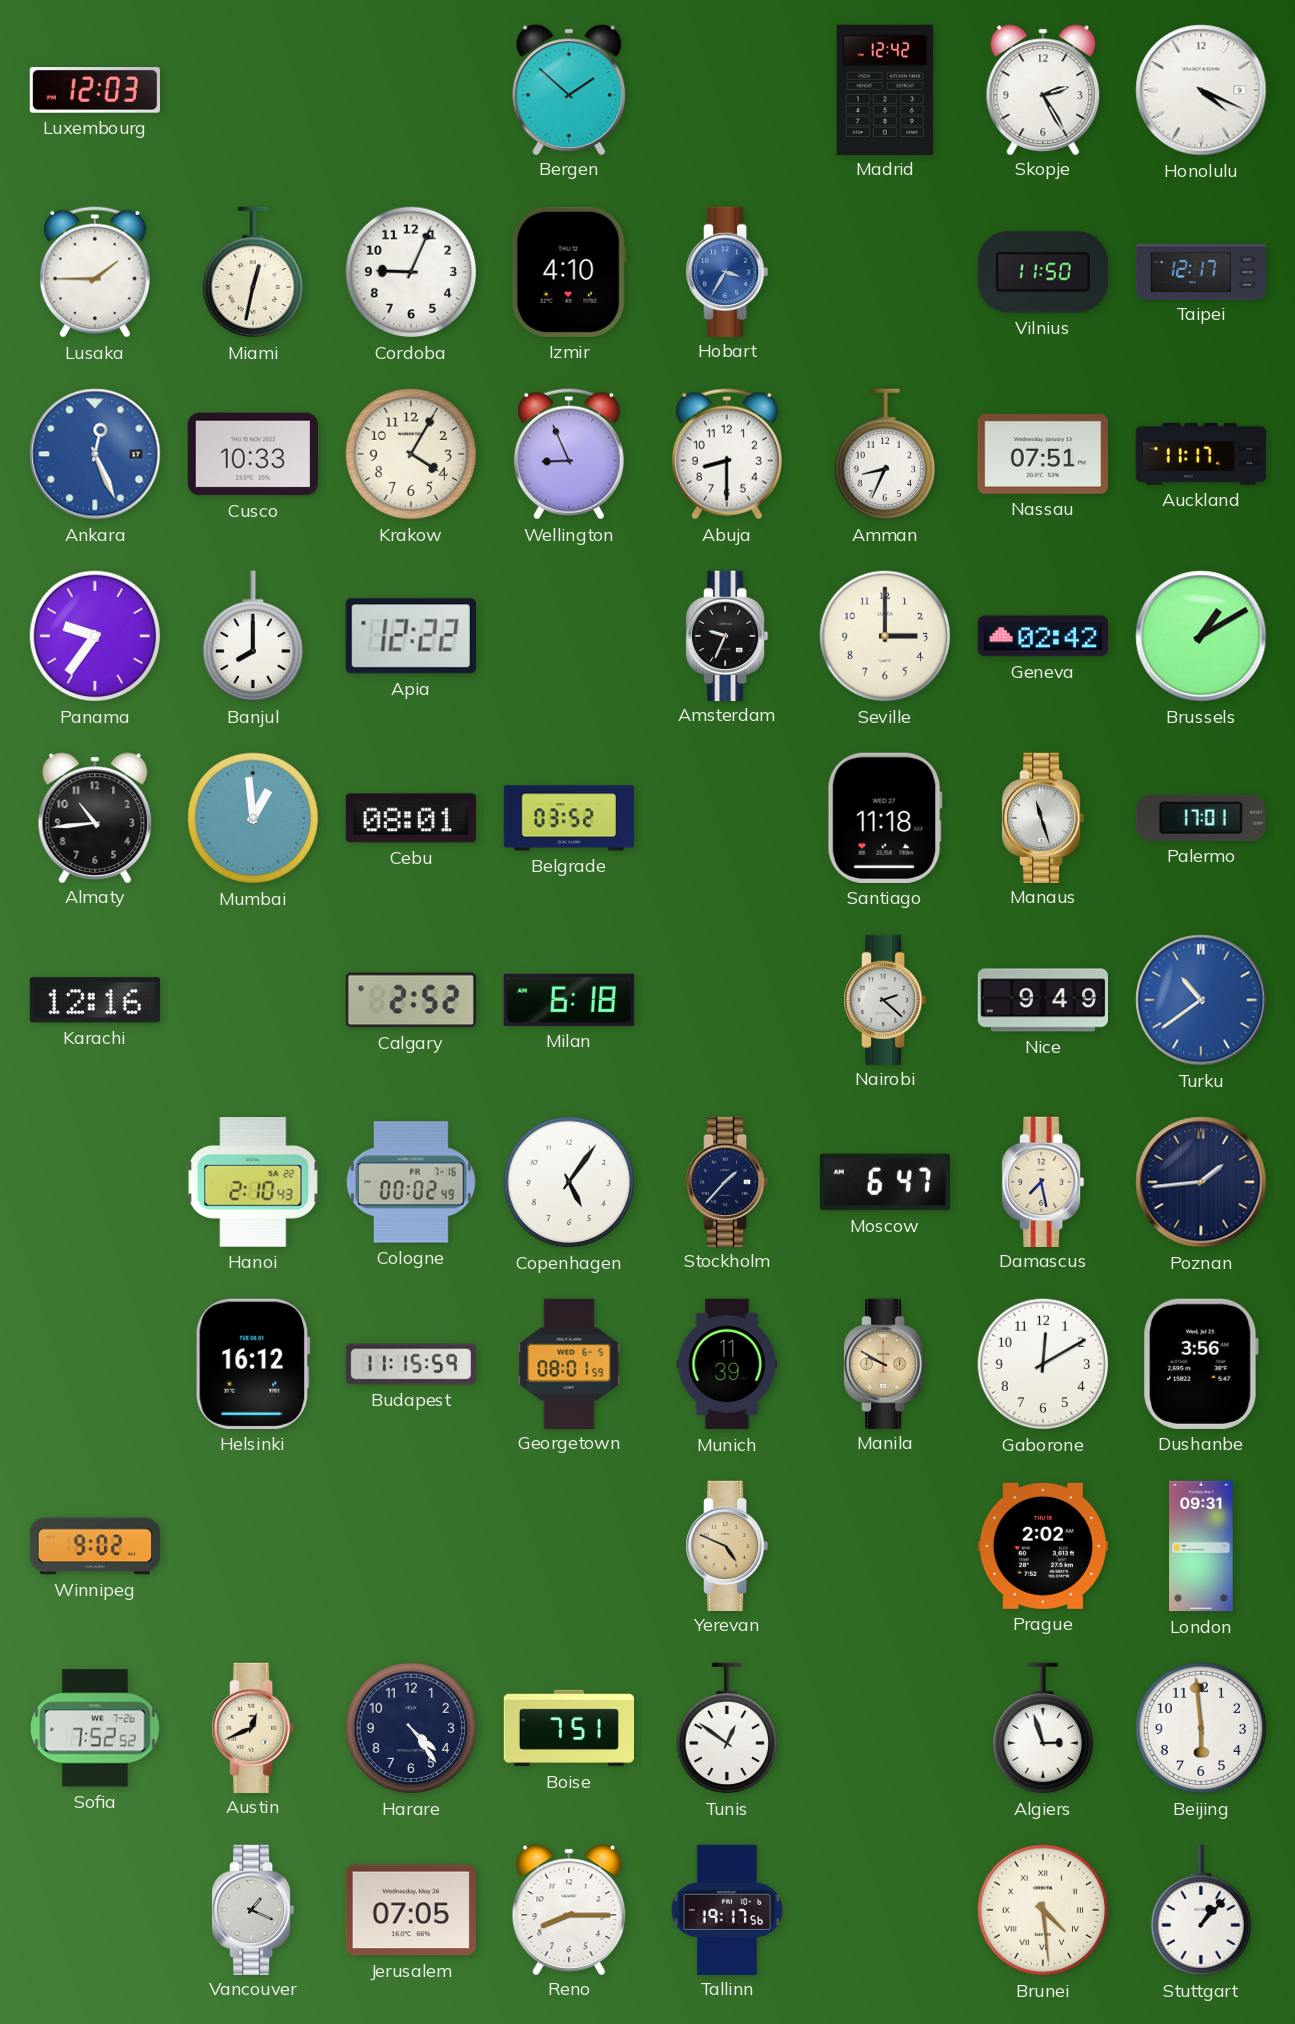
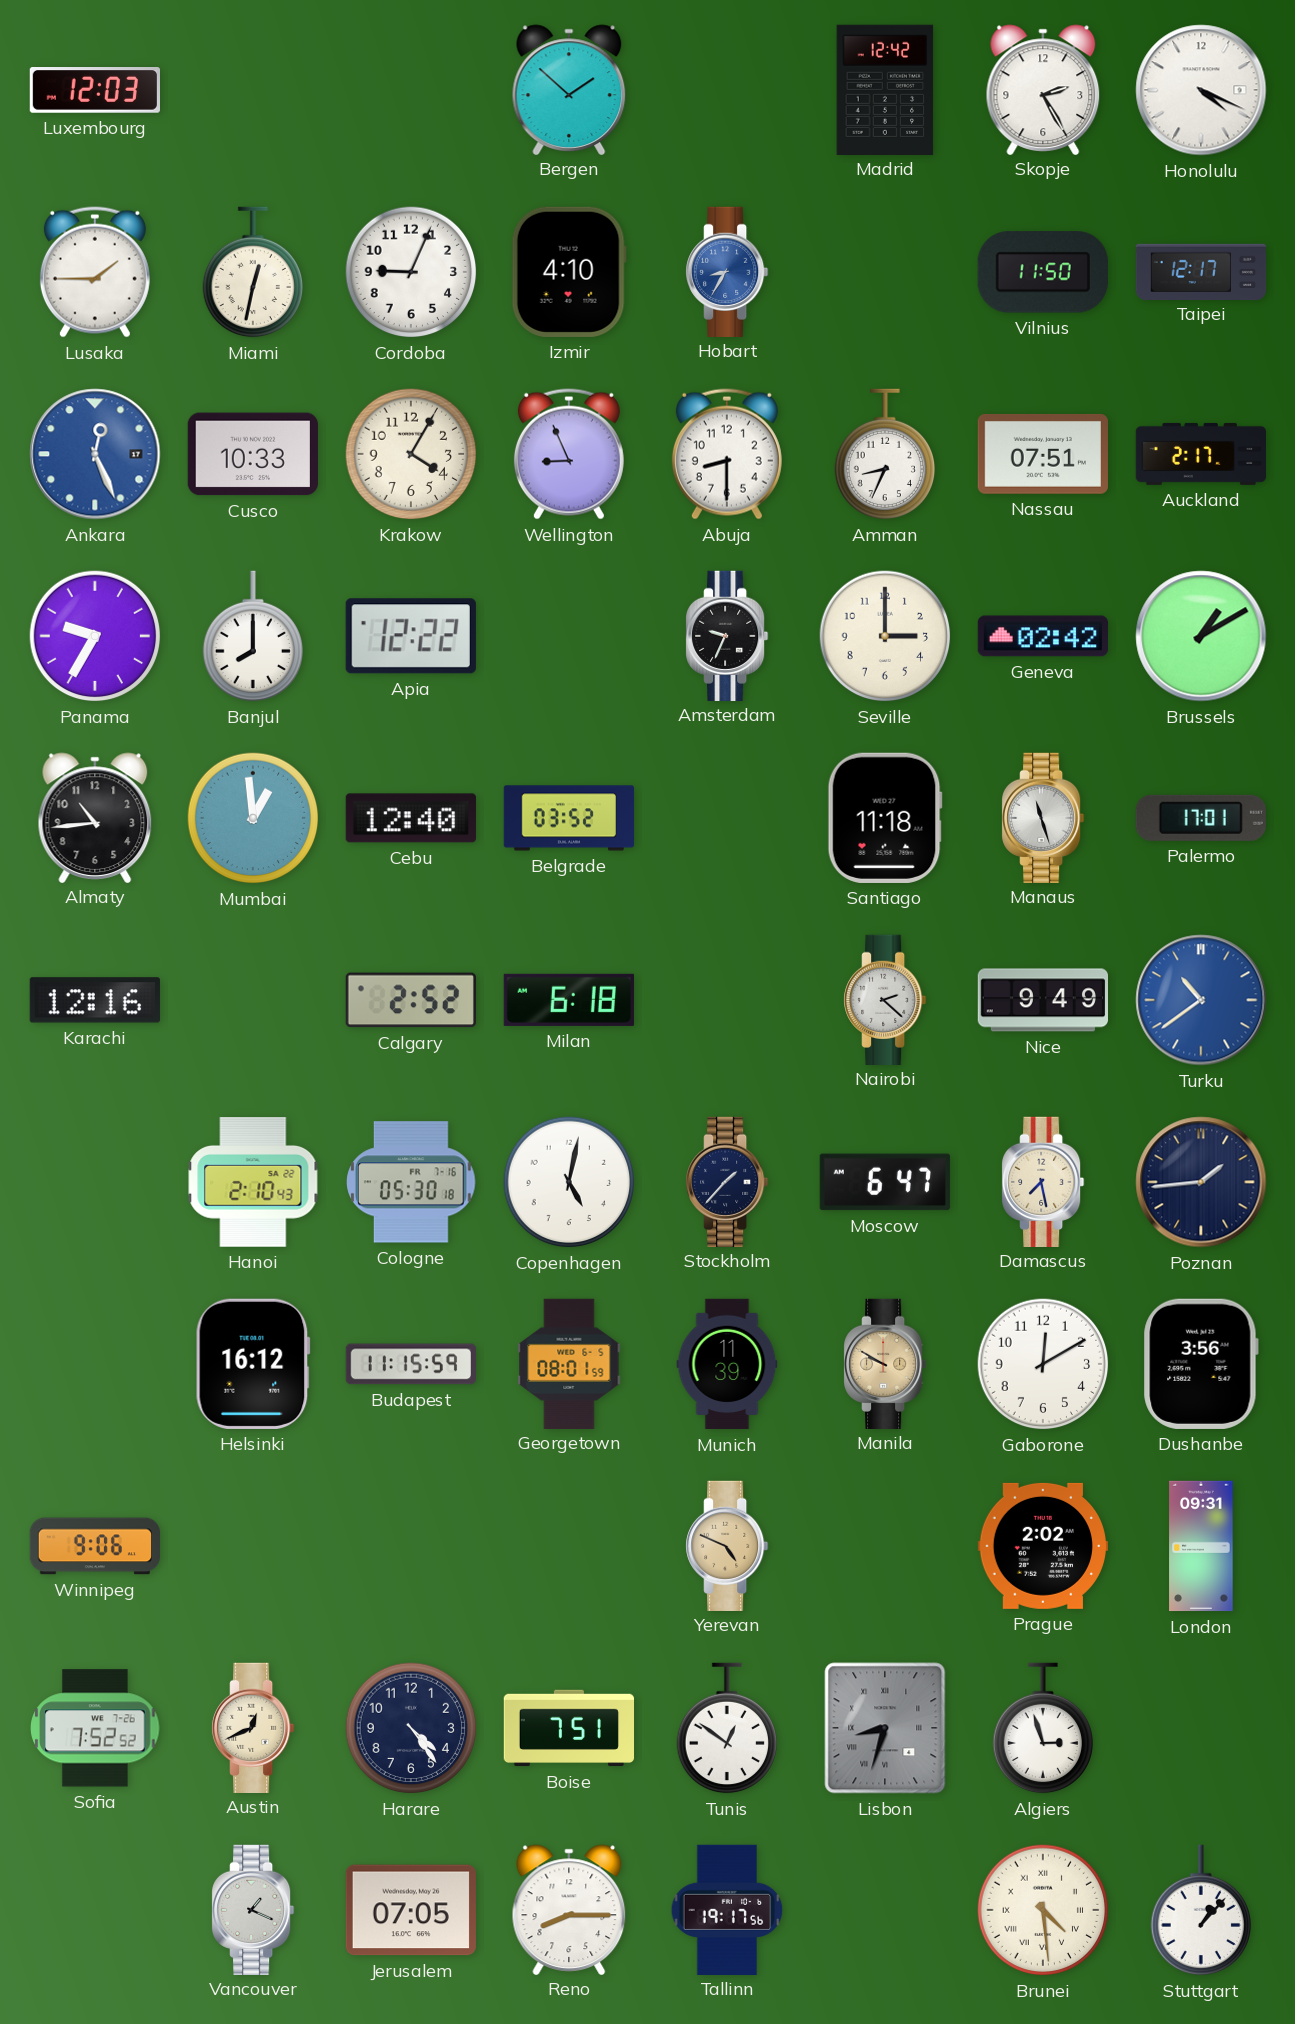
Hobart: 3:35 -> 8:35
Auckland: 11:17 -> 2:17
Panama: 9:36 -> 9:35
Cebu: 08:01 -> 12:40
Cologne: 00:02 -> 05:30
Copenhagen: 5:06 -> 5:02
Winnipeg: 9:02 -> 9:06
Lisbon: none -> 8:33
Beijing: 5:59 -> none
